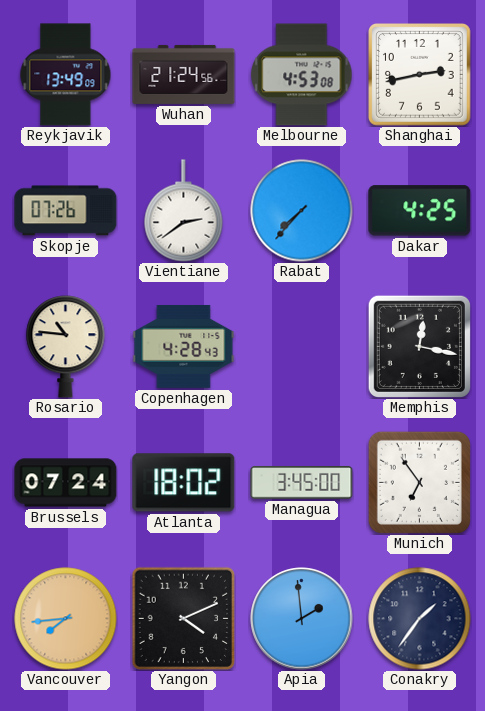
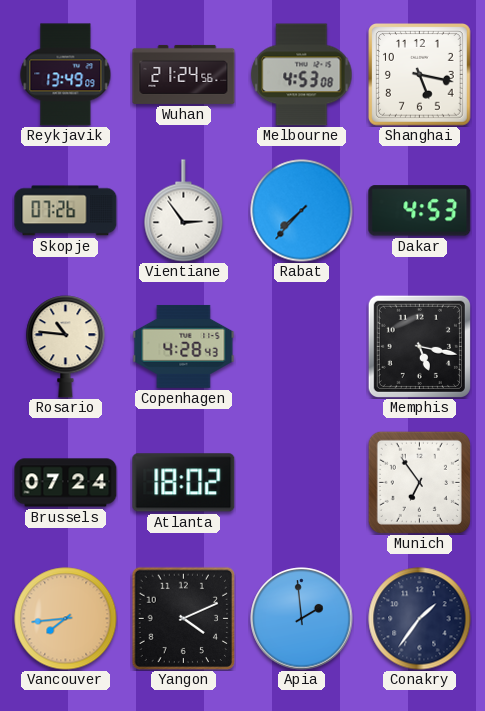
Shanghai: 2:43 -> 5:17
Vientiane: 2:39 -> 2:54
Dakar: 4:25 -> 4:53
Memphis: 12:17 -> 5:17
Managua: 3:45 -> none
